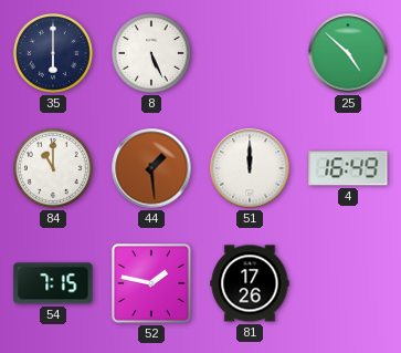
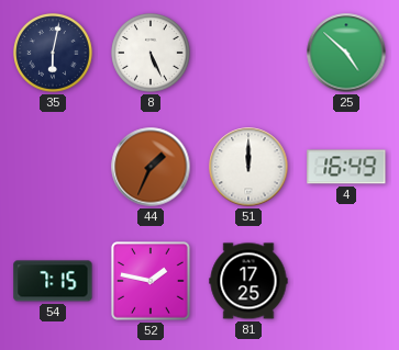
35: 6:00 -> 6:02
84: 11:00 -> none
44: 1:29 -> 1:34
81: 17:26 -> 17:25
